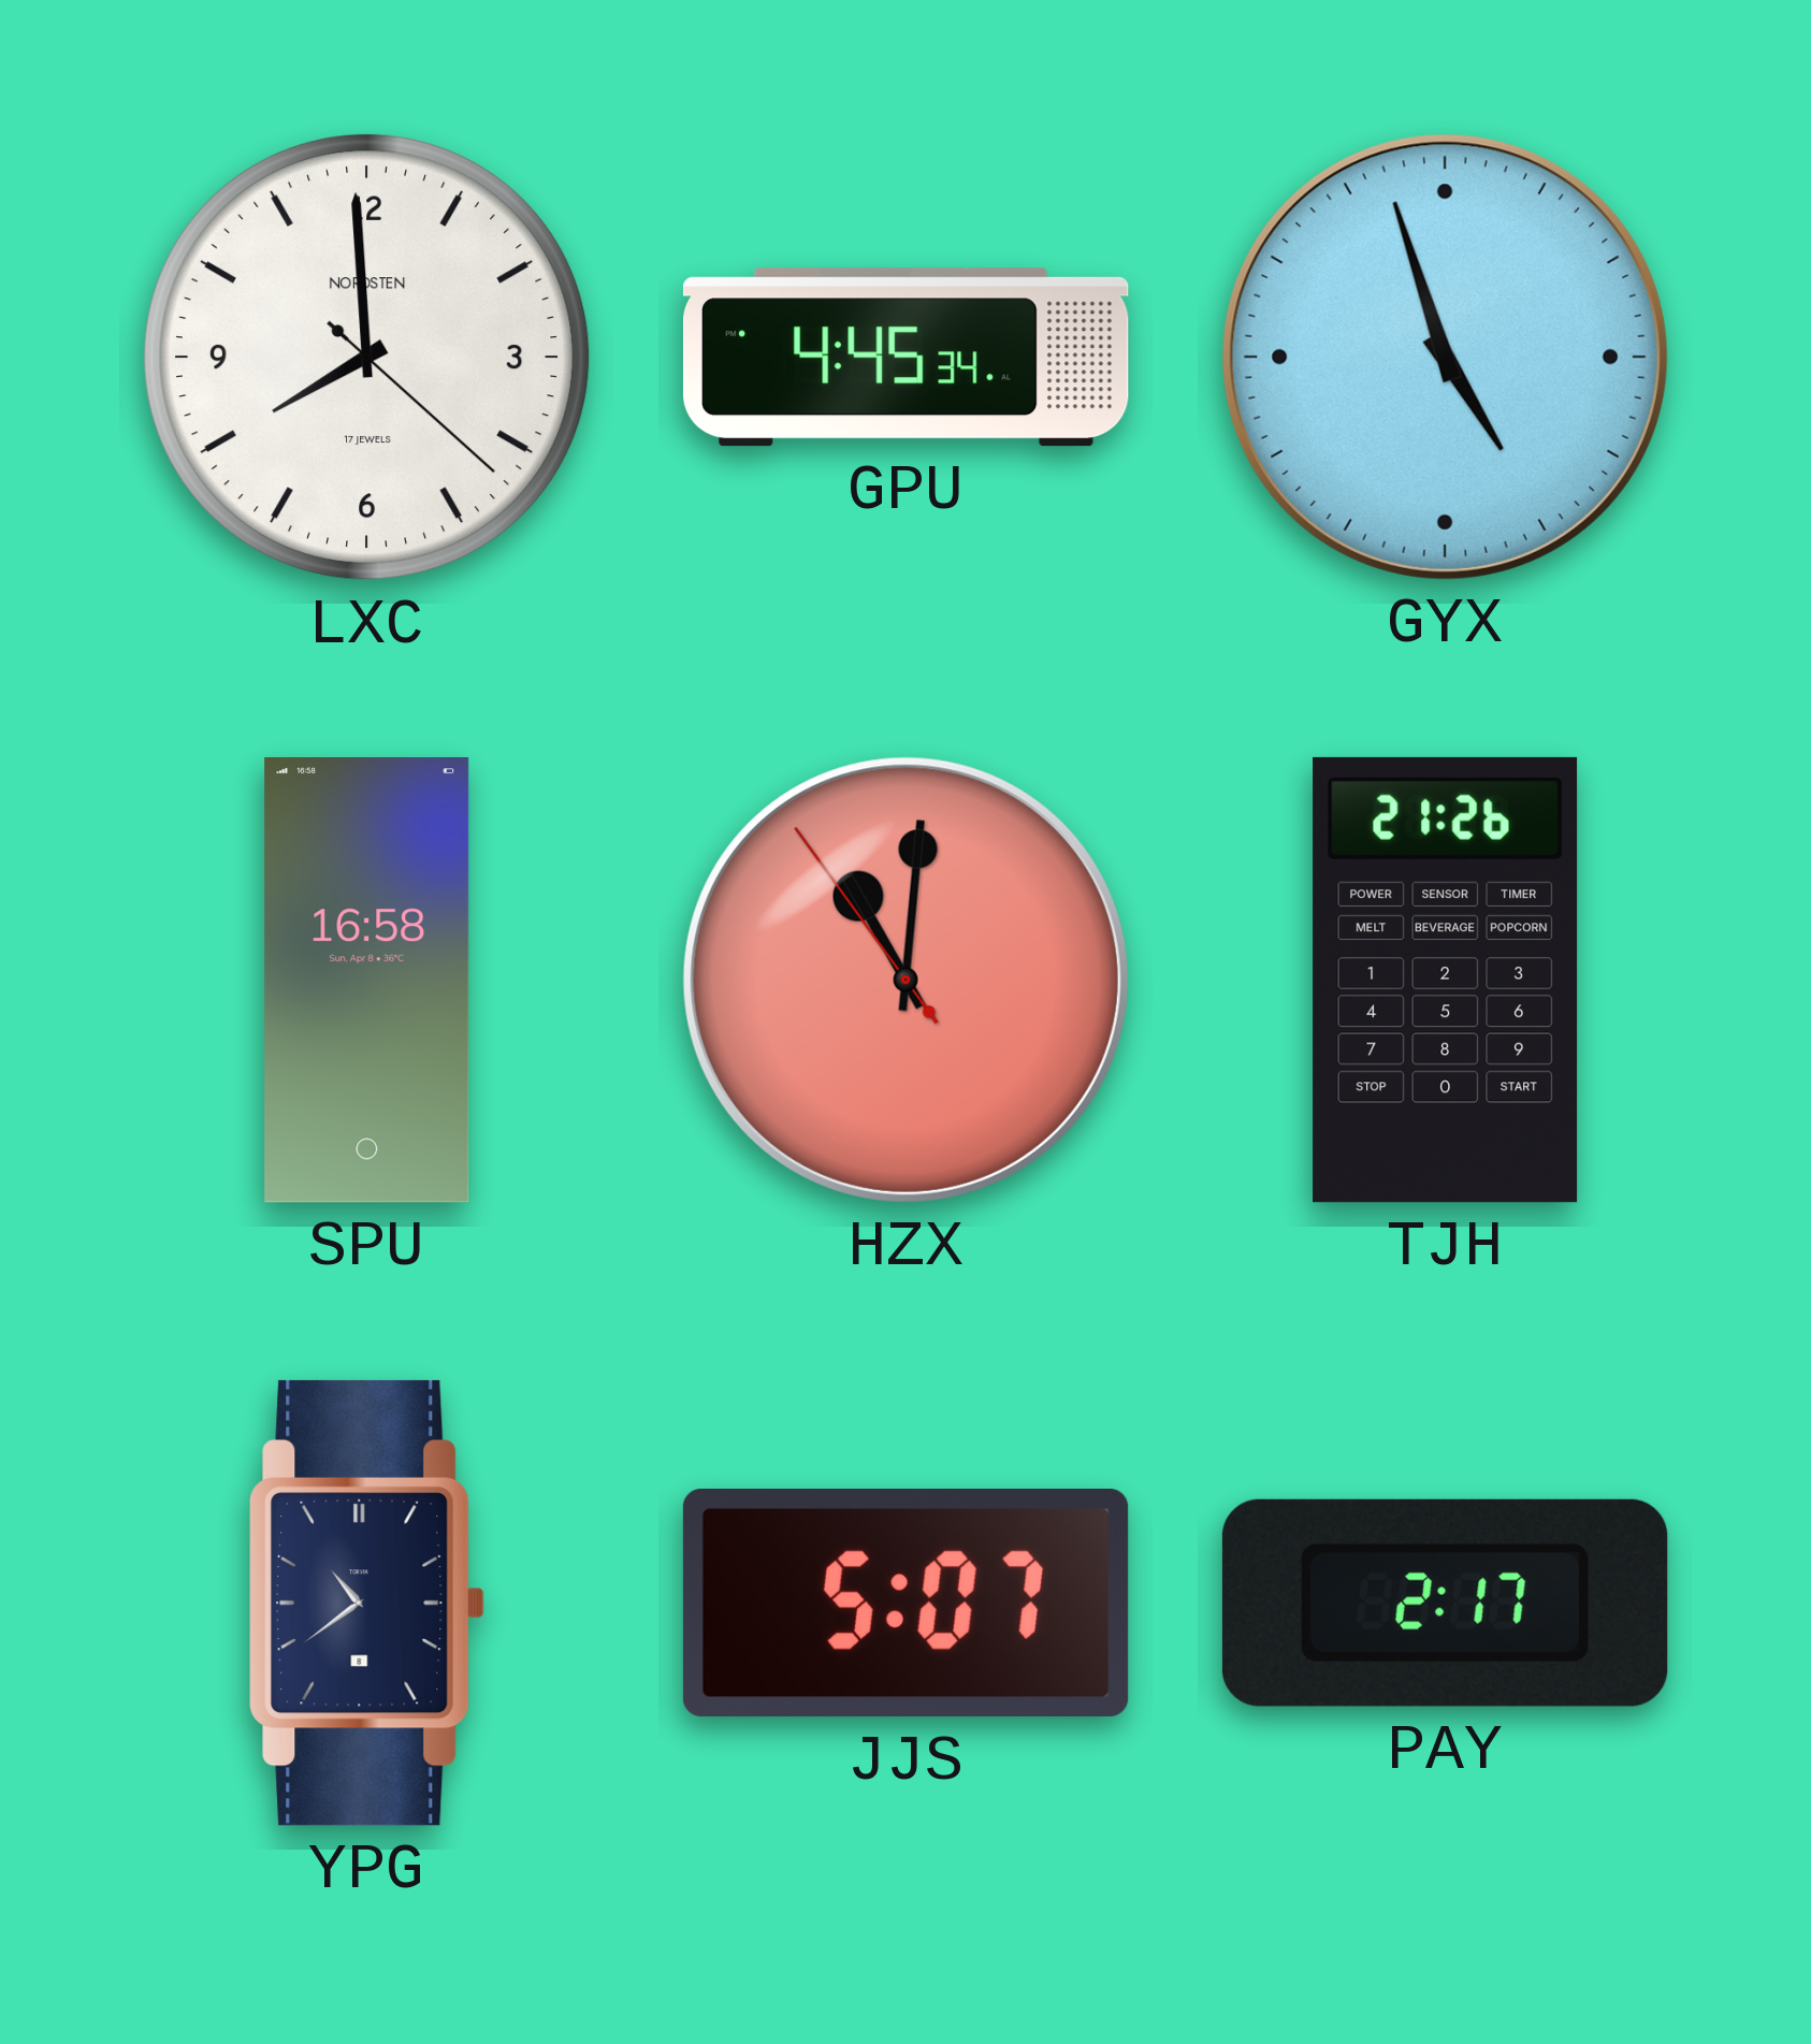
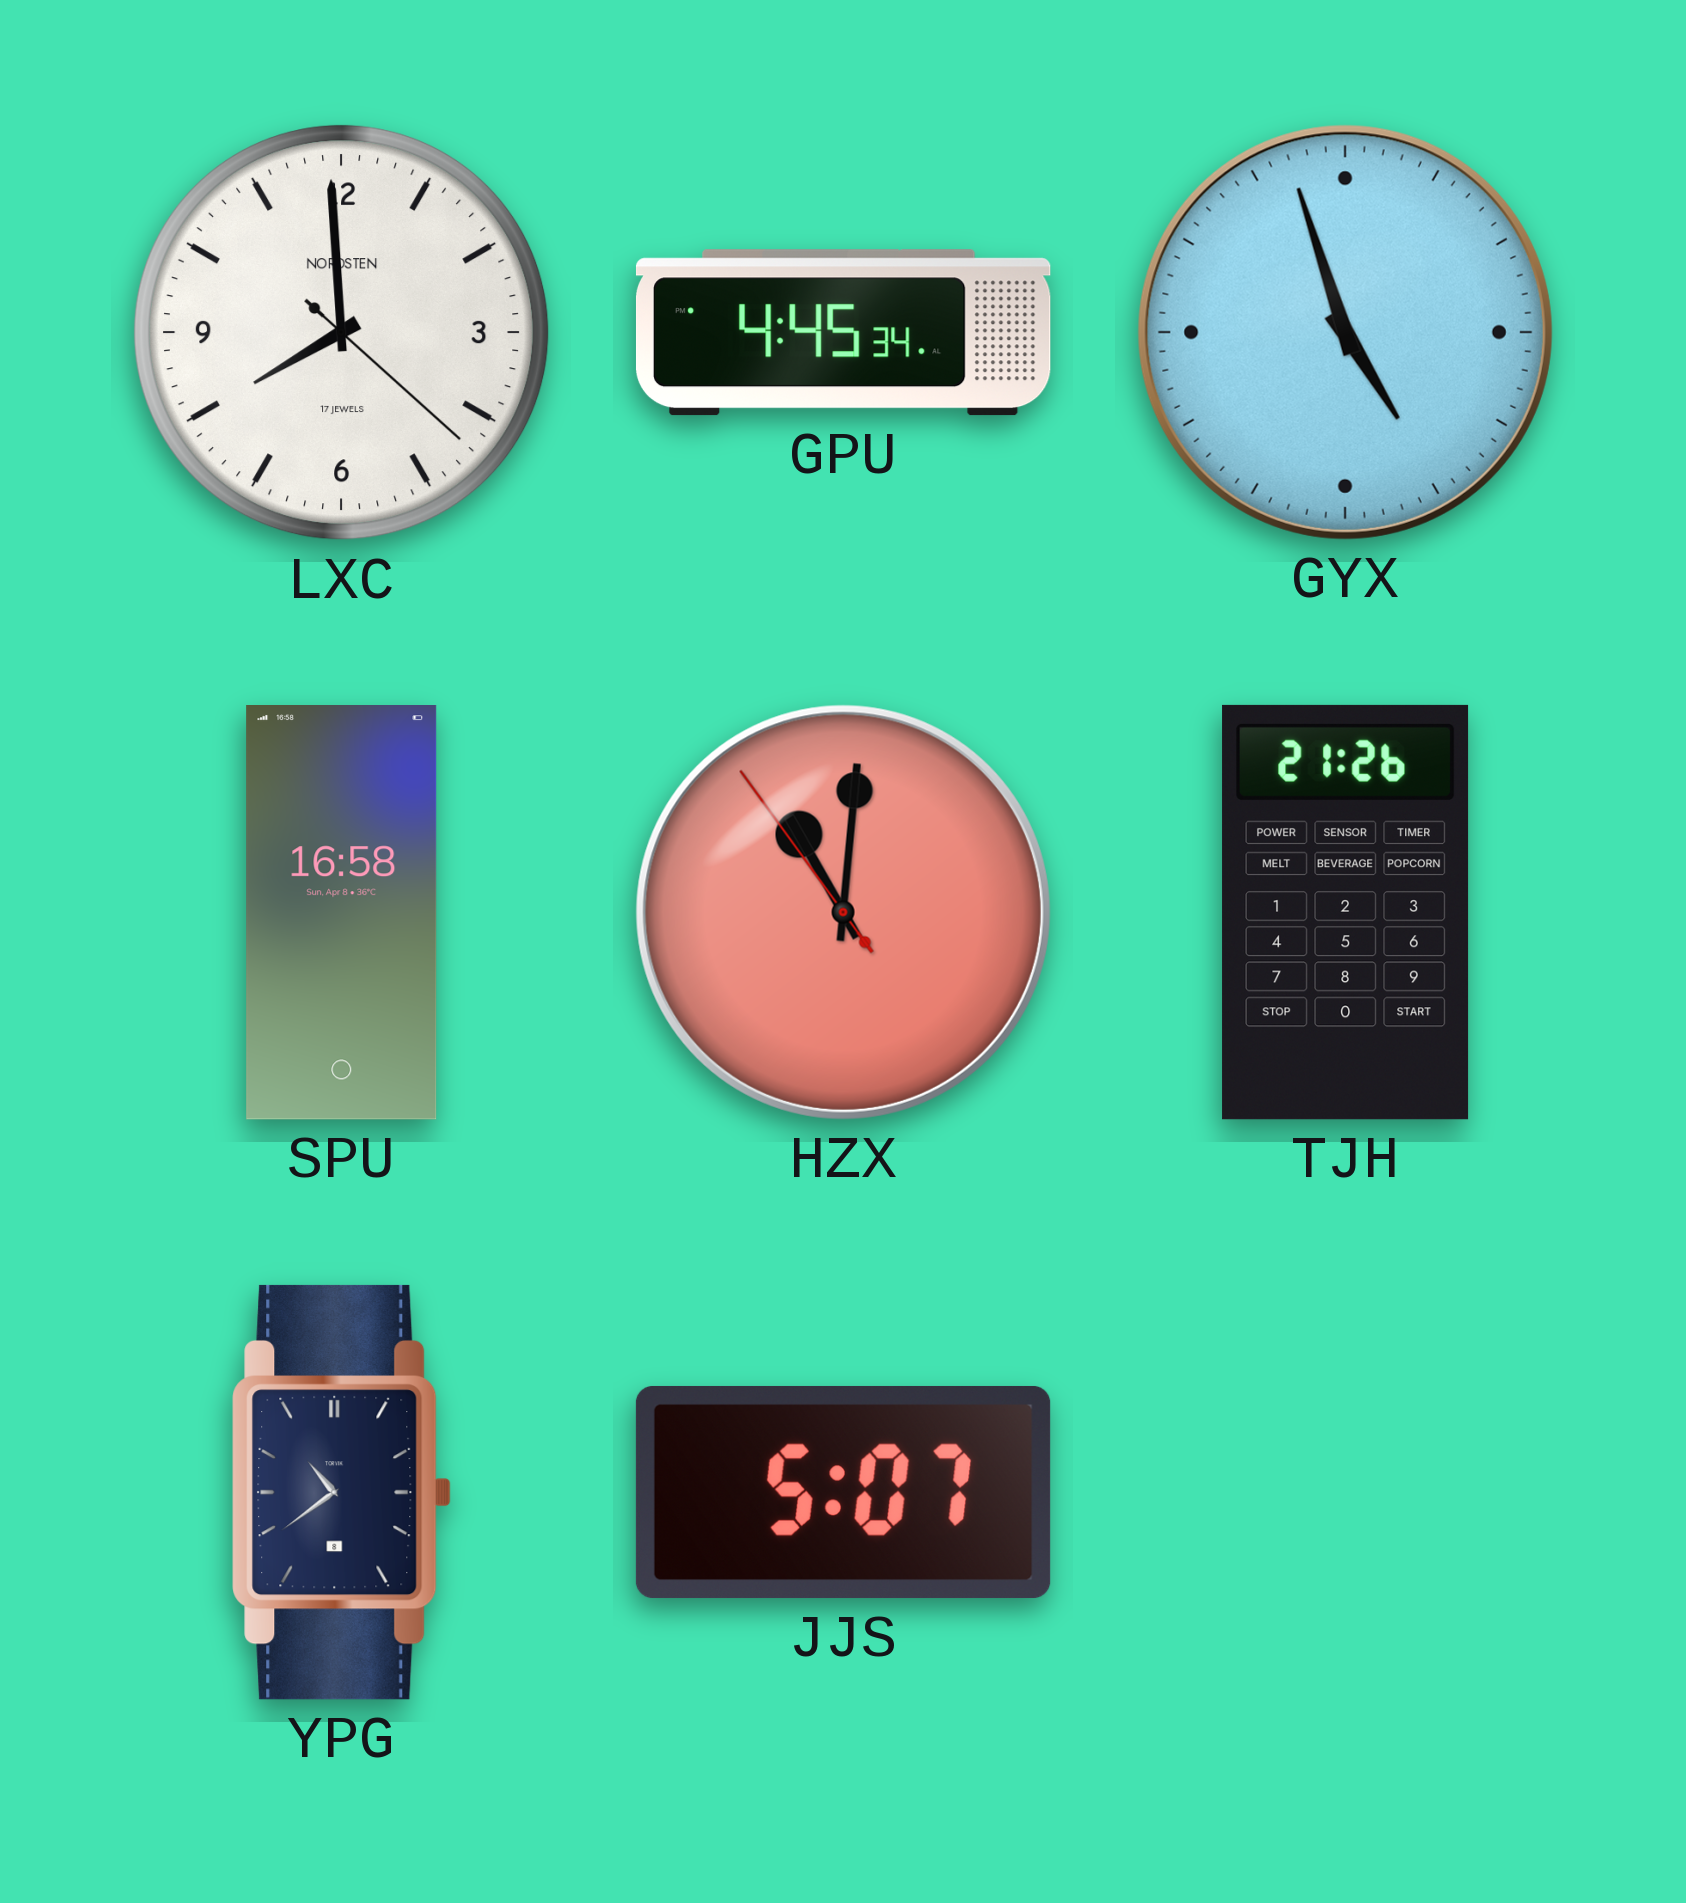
PAY: 2:17 -> none
